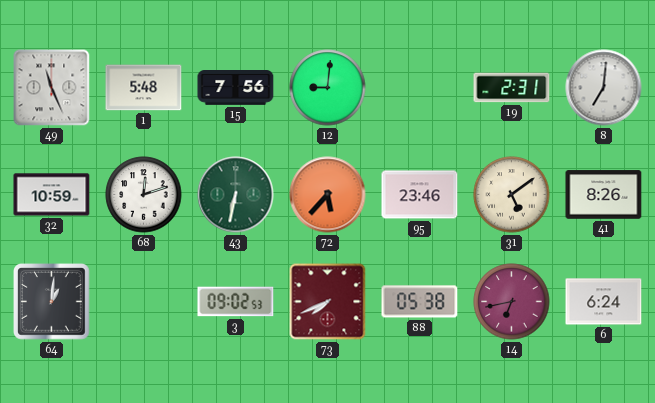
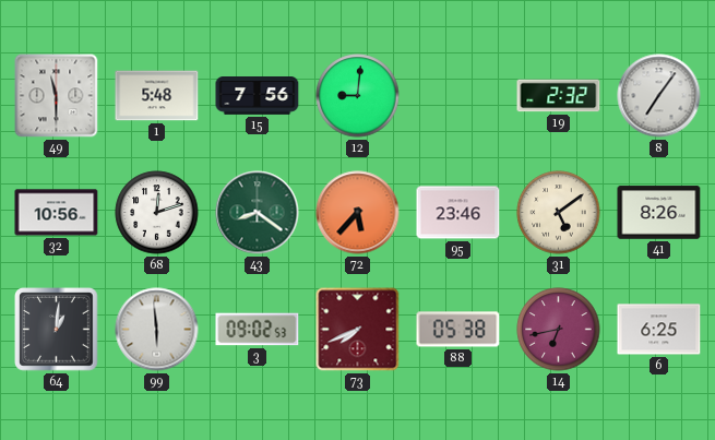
49: 11:26 -> 11:30
19: 2:31 -> 2:32
8: 7:01 -> 7:06
32: 10:59 -> 10:56
43: 6:32 -> 8:21
99: none -> 5:59
6: 6:24 -> 6:25
